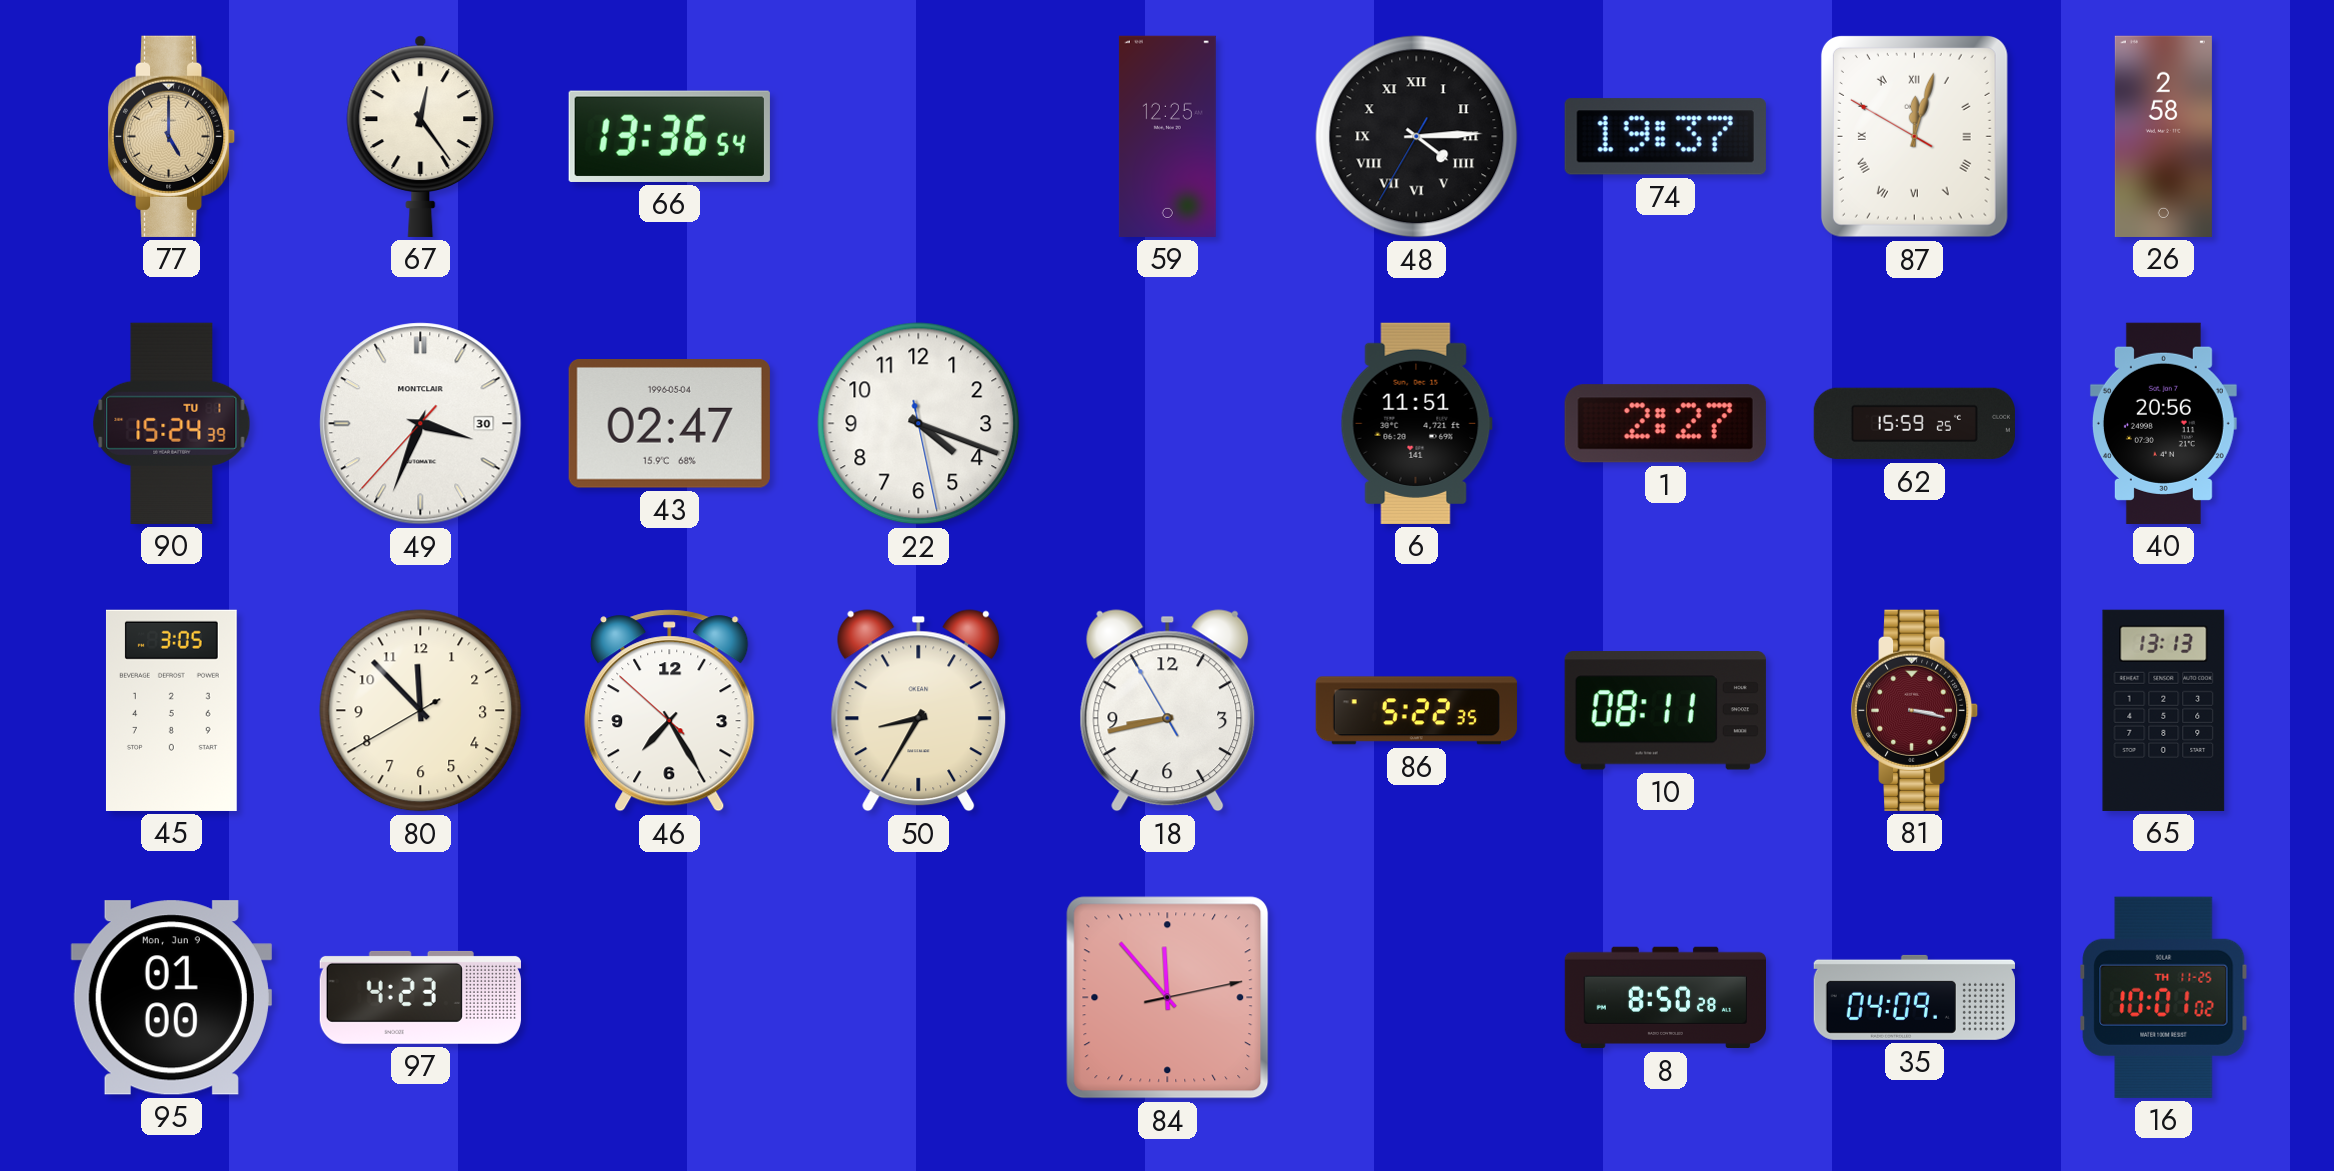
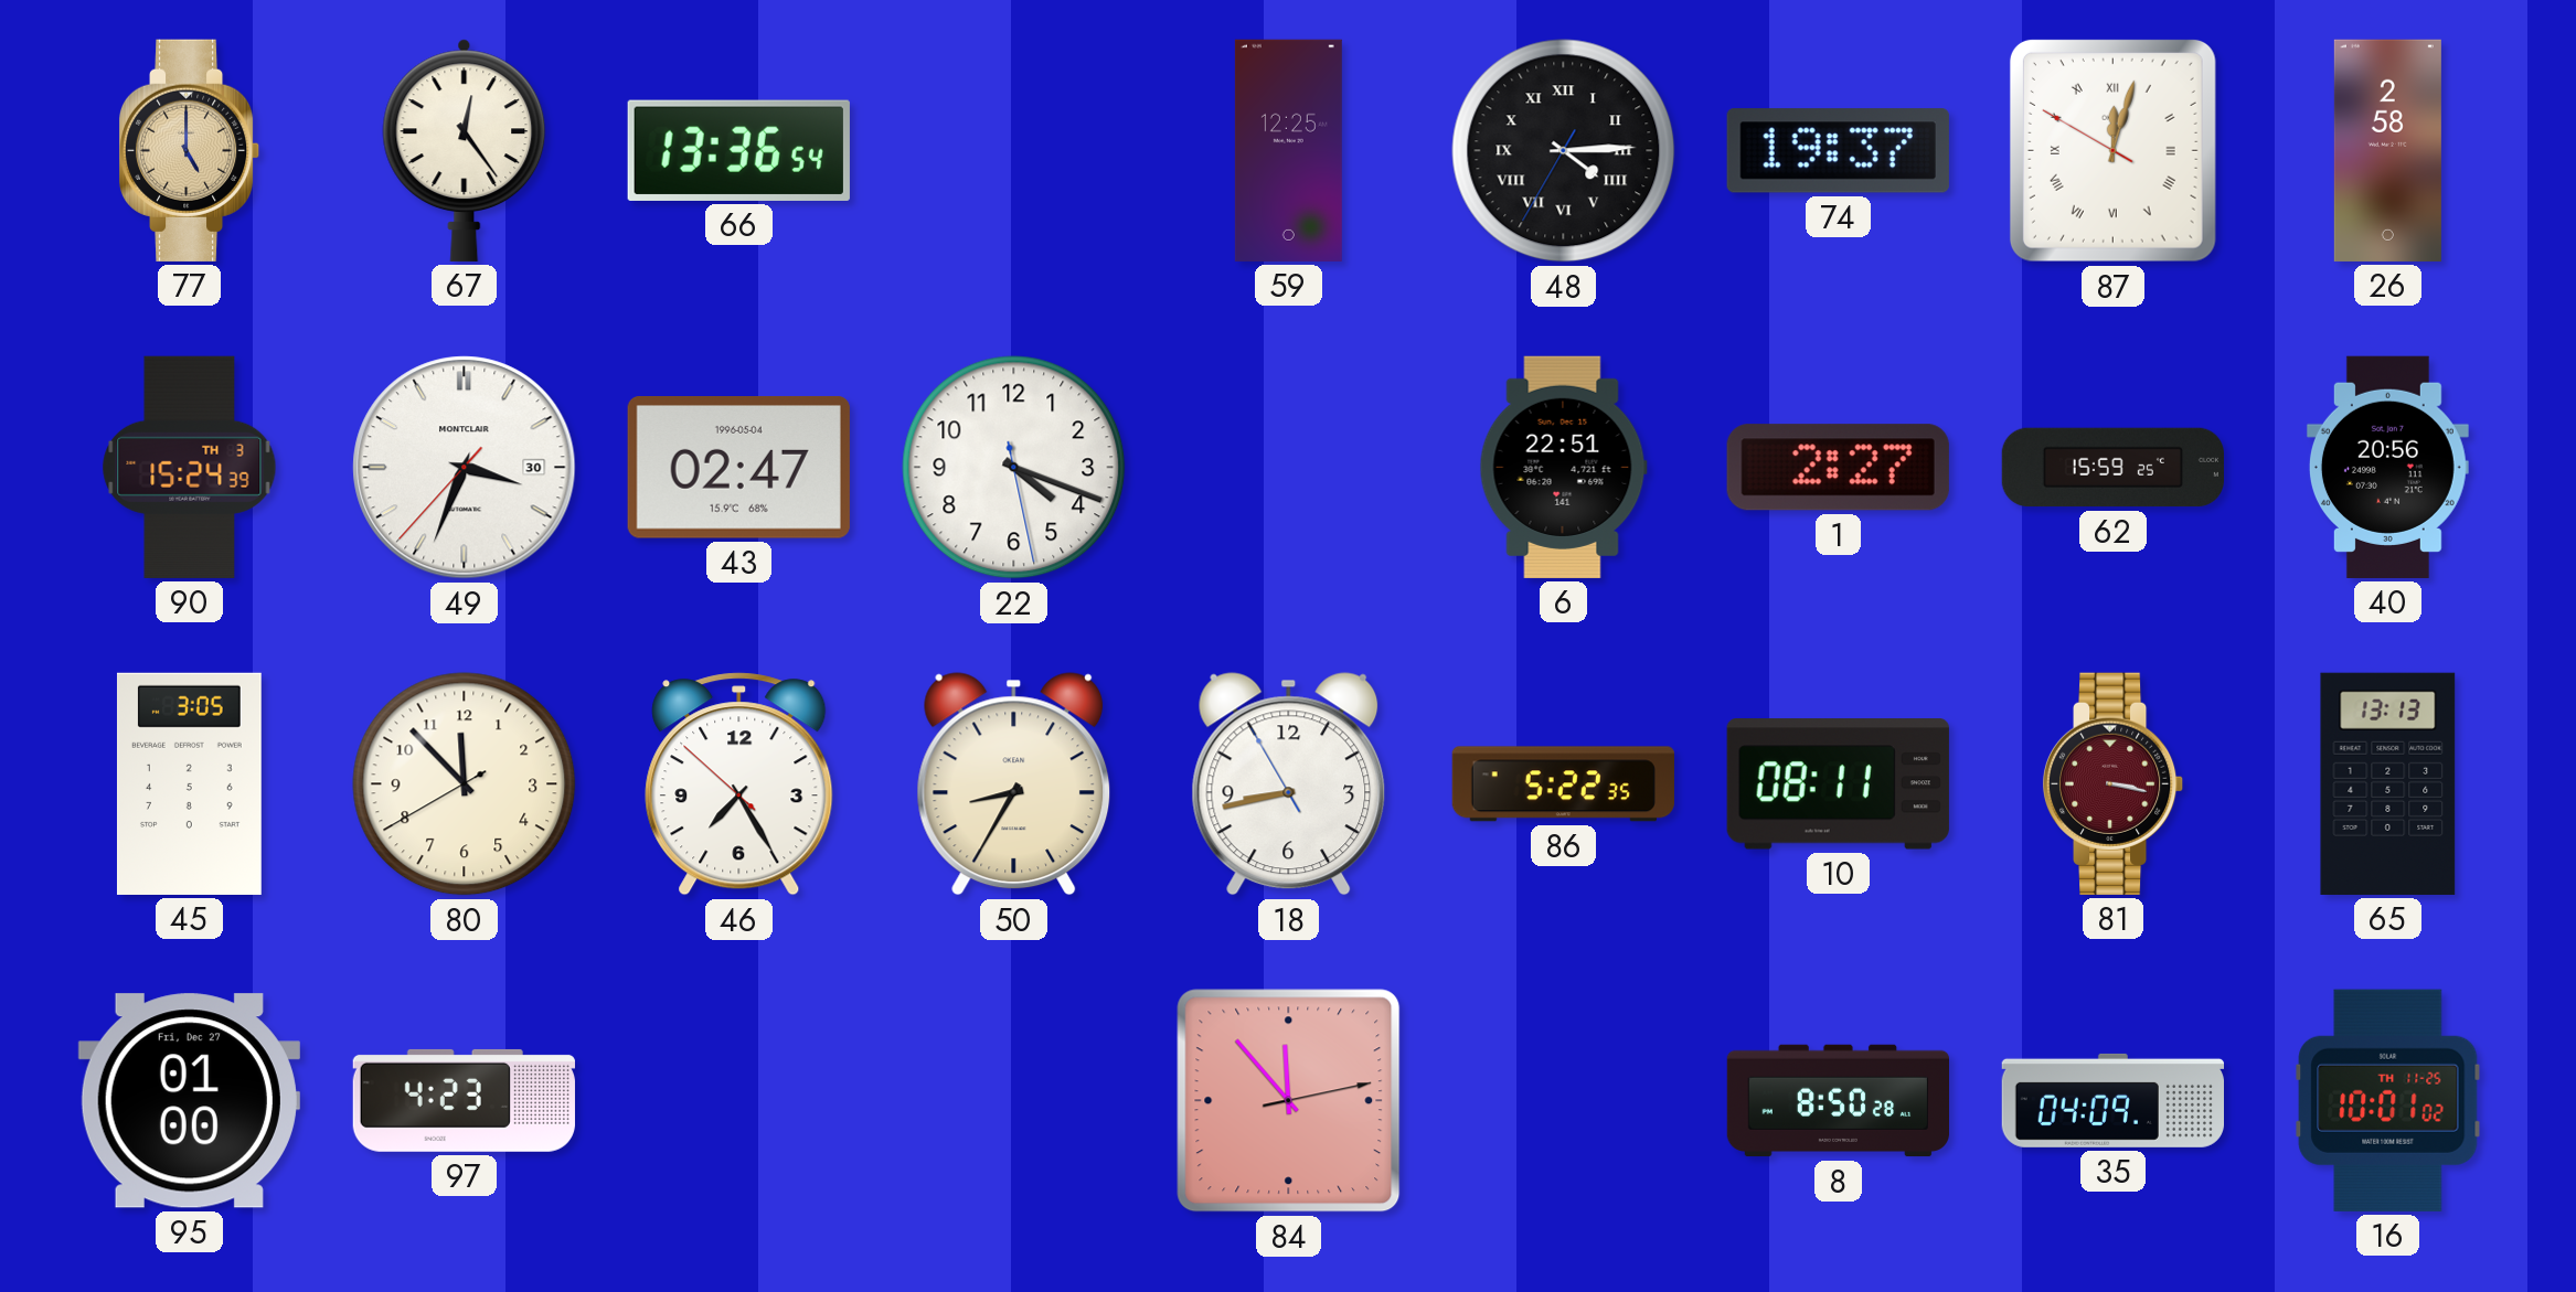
90 date: TU 1 -> TH 3
6: 11:51 -> 22:51
95 date: Mon, Jun 9 -> Fri, Dec 27
